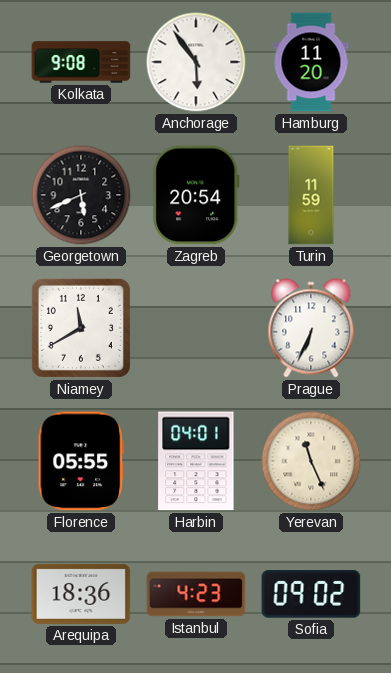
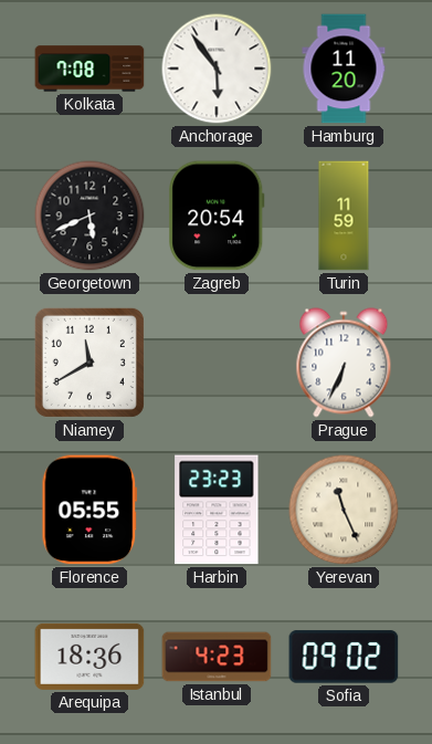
Kolkata: 9:08 -> 7:08
Harbin: 04:01 -> 23:23
